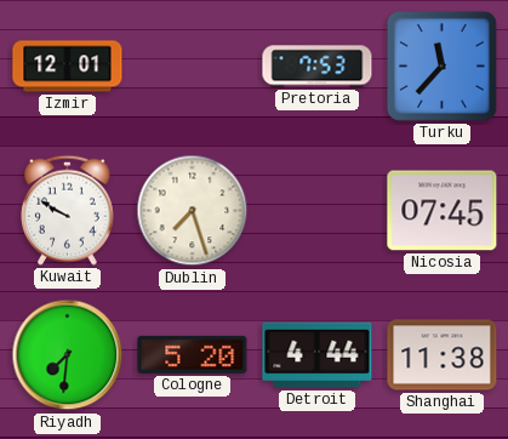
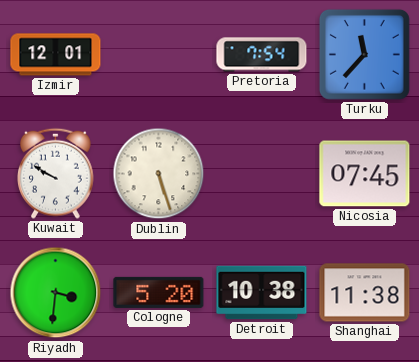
Pretoria: 7:53 -> 7:54
Dublin: 7:27 -> 5:27
Riyadh: 7:31 -> 3:31
Detroit: 4:44 -> 10:38
